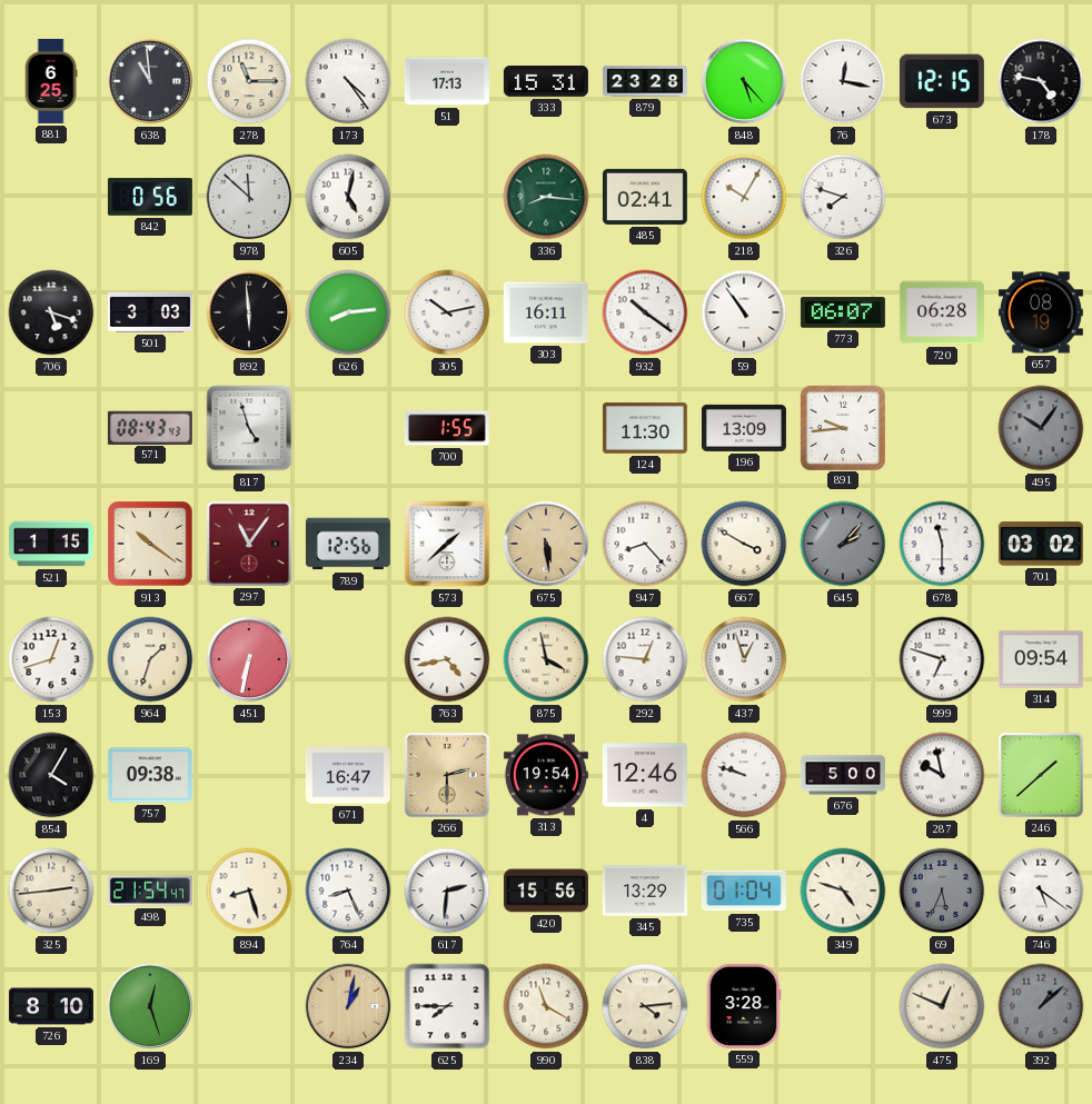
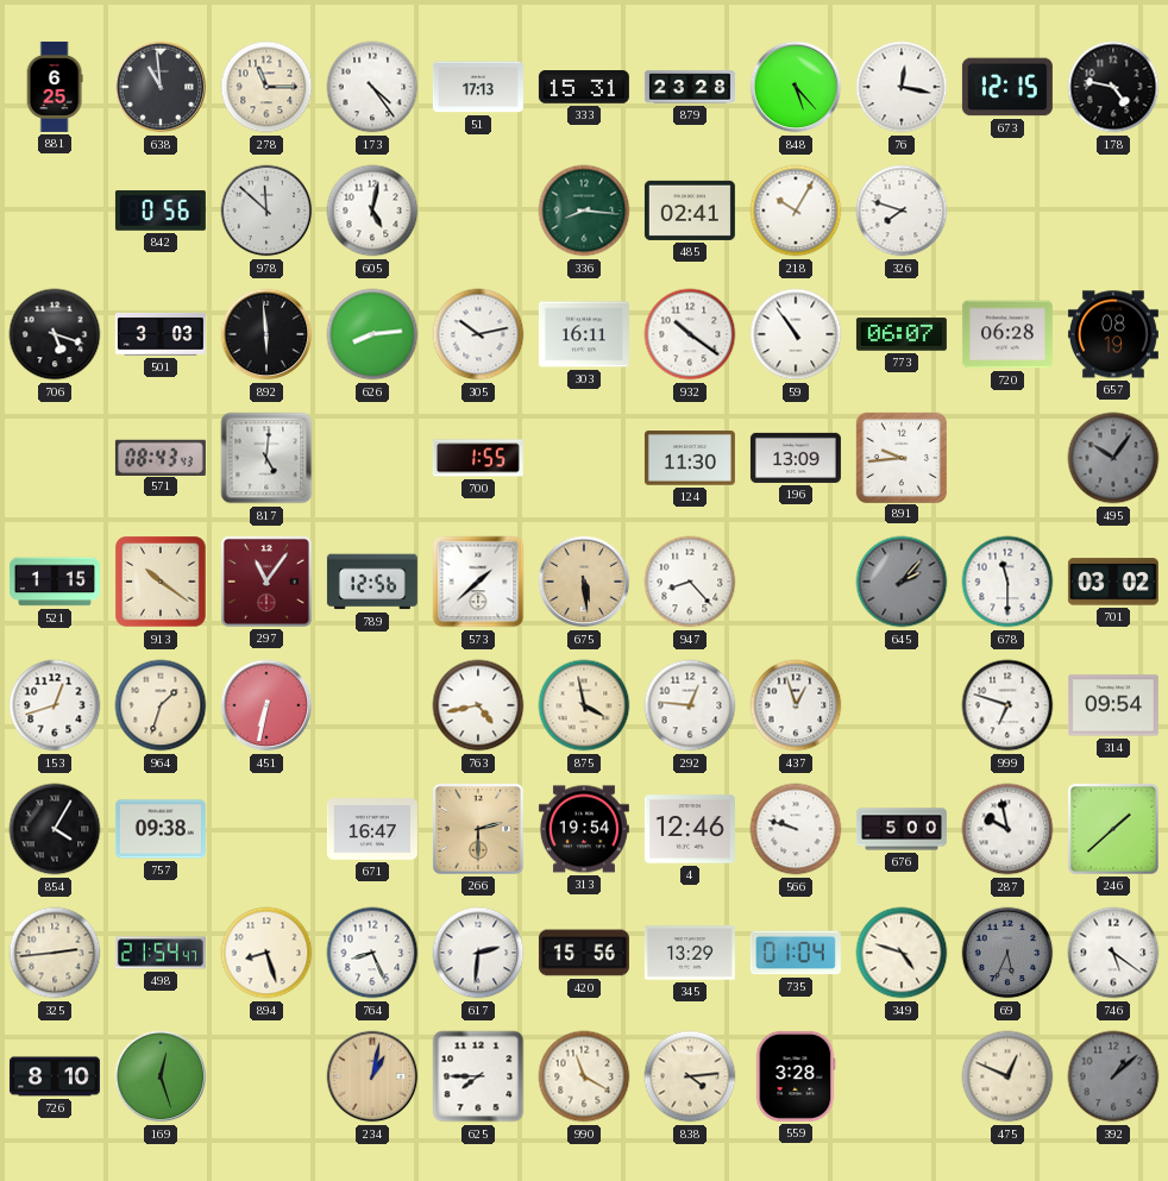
817: 4:57 -> 5:01
667: 3:50 -> none
